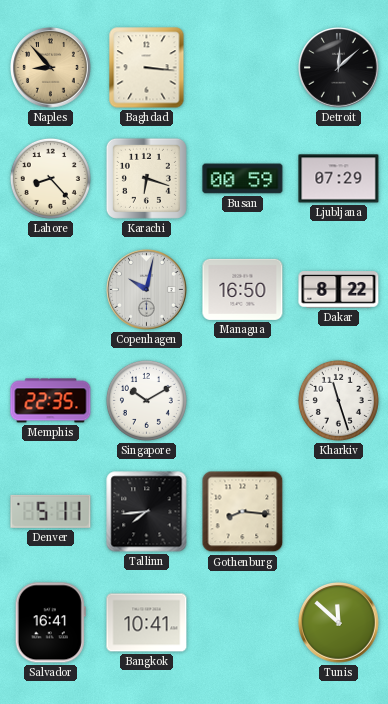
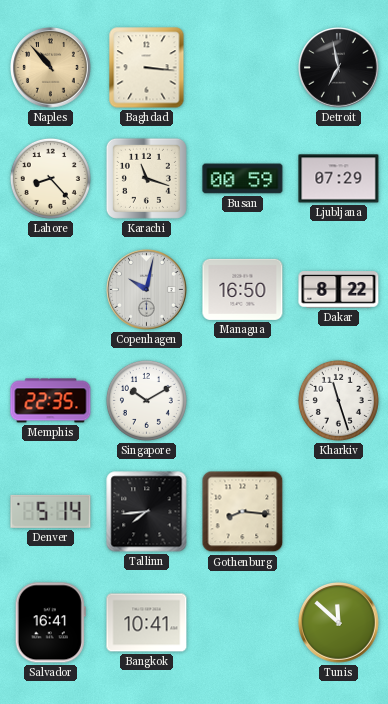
Naples: 8:53 -> 10:53
Detroit: 12:08 -> 6:58
Karachi: 6:18 -> 11:18
Denver: 5:11 -> 5:14
